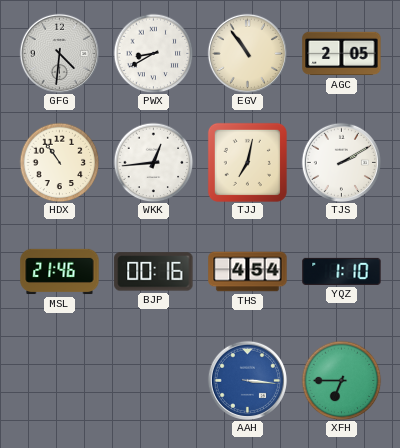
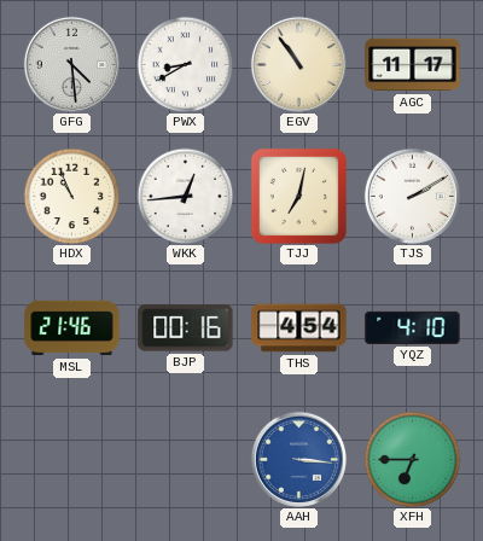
GFG: 4:31 -> 4:29
AGC: 2:05 -> 11:17
HDX: 10:54 -> 10:56
YQZ: 1:10 -> 4:10
